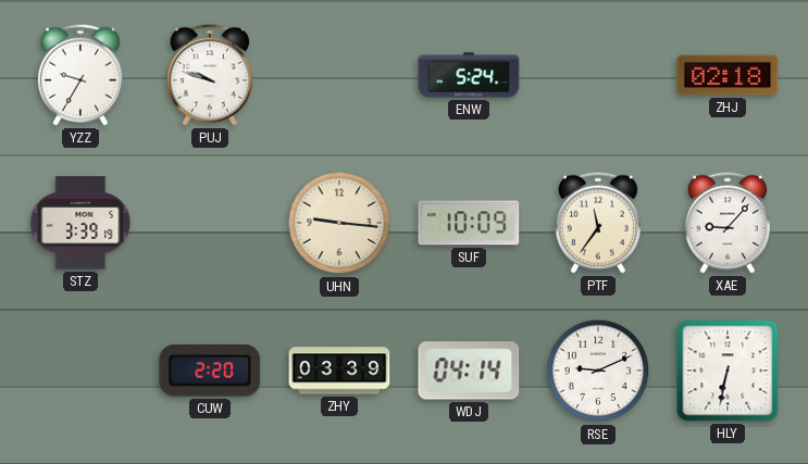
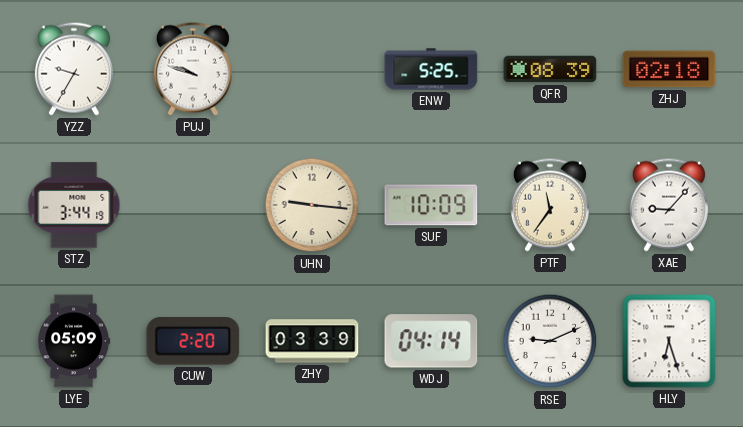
ENW: 5:24 -> 5:25
QFR: none -> 08:39
STZ: 3:39 -> 3:44
LYE: none -> 05:09
HLY: 6:32 -> 6:27
